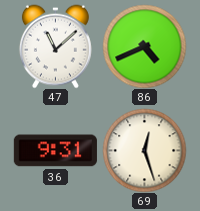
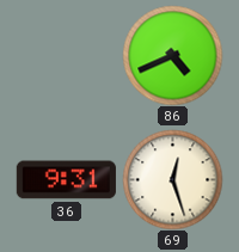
47: 11:08 -> none
